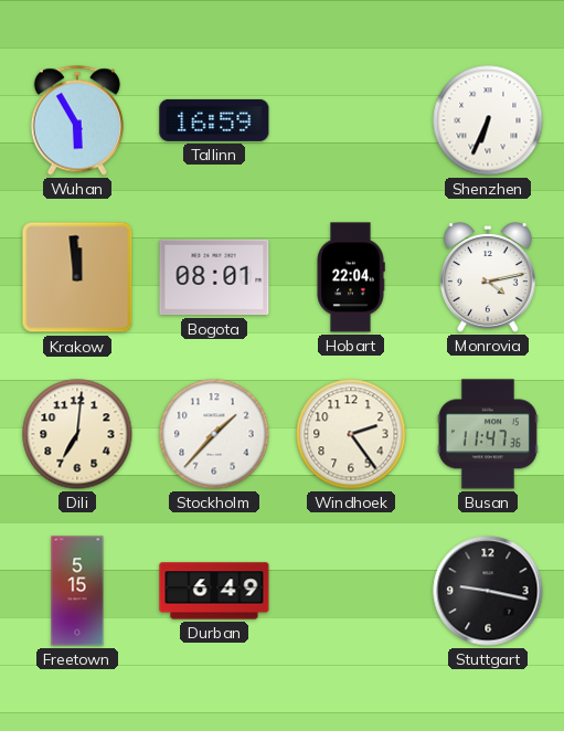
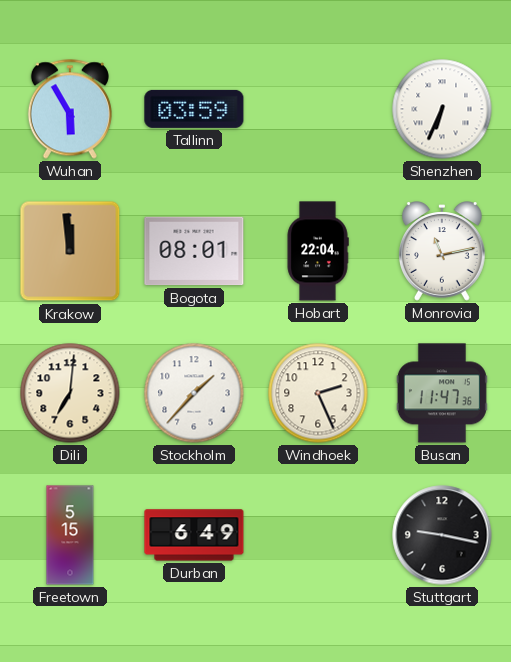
Tallinn: 16:59 -> 03:59
Monrovia: 4:13 -> 11:13
Windhoek: 2:24 -> 2:26
